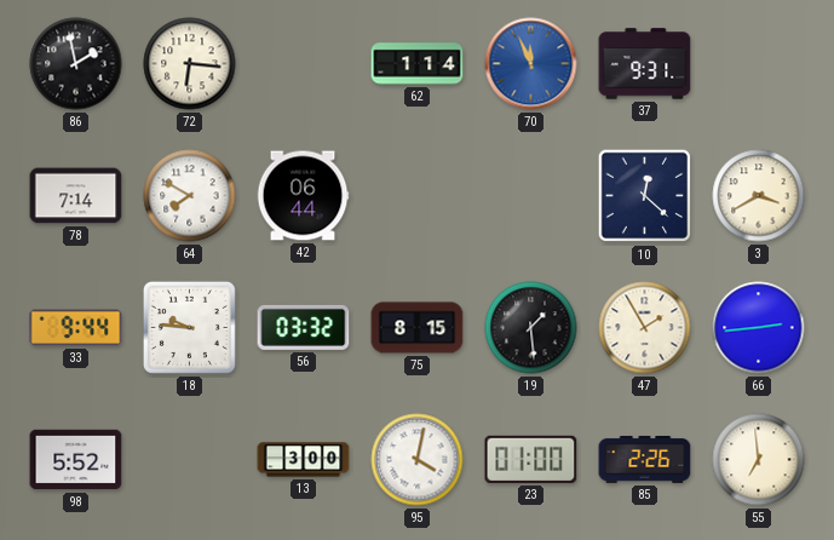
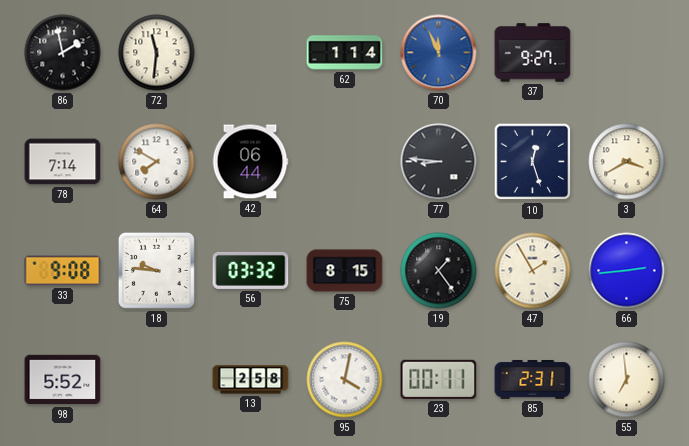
72: 6:16 -> 11:31
37: 9:31 -> 9:27
77: none -> 8:46
10: 12:22 -> 12:27
33: 9:44 -> 9:08
19: 1:29 -> 1:24
13: 3:00 -> 2:58
23: 01:00 -> 00:11
85: 2:26 -> 2:31
